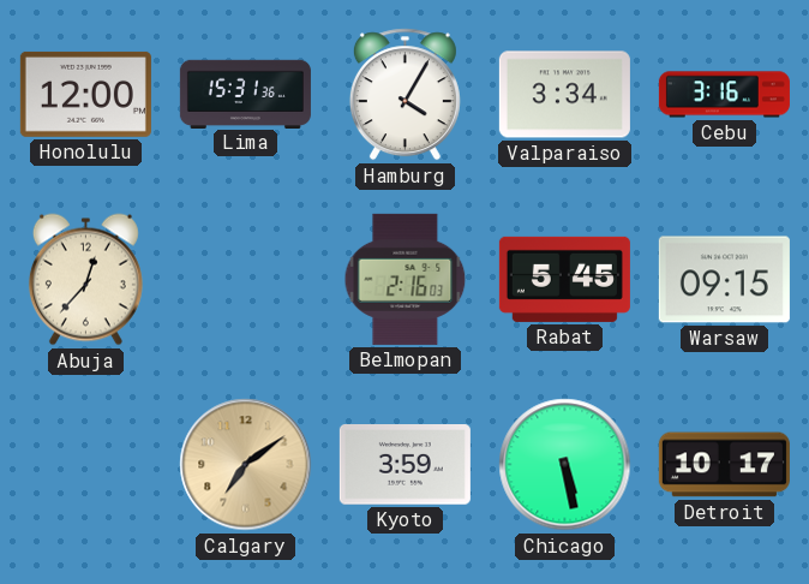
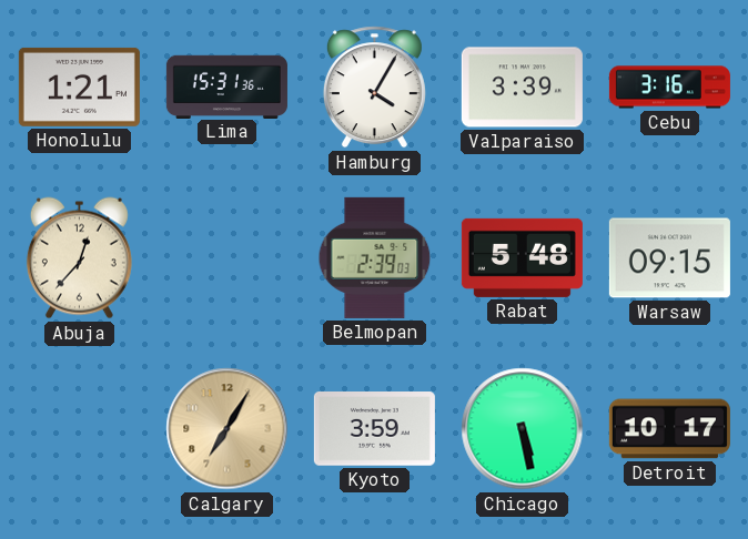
Honolulu: 12:00 -> 1:21
Valparaiso: 3:34 -> 3:39
Belmopan: 2:16 -> 2:39
Rabat: 5:45 -> 5:48
Calgary: 7:09 -> 7:05
